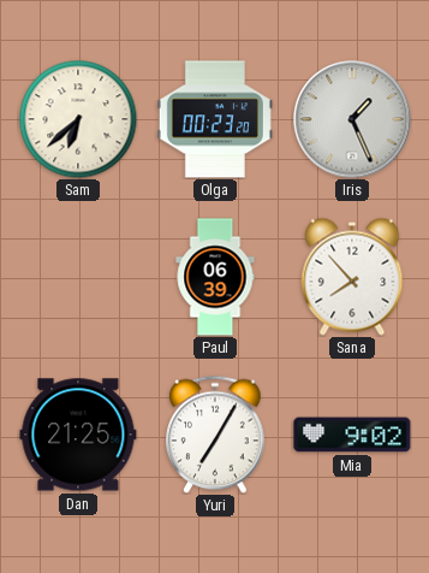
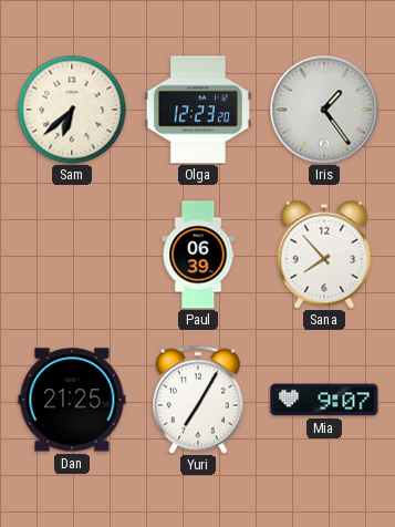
Olga: 00:23 -> 12:23
Iris: 1:26 -> 1:24
Mia: 9:02 -> 9:07
